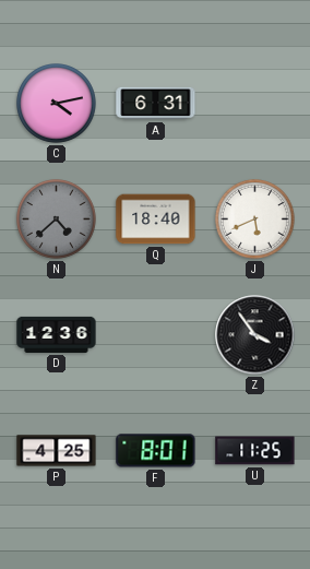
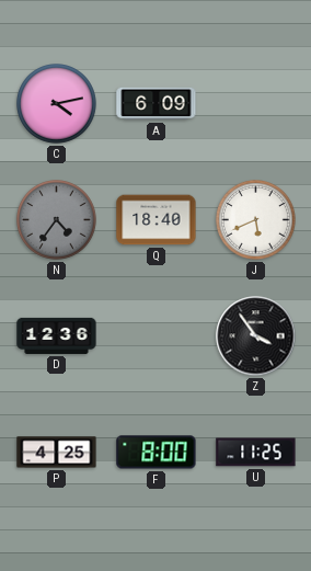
A: 6:31 -> 6:09
N: 4:38 -> 4:36
F: 8:01 -> 8:00
